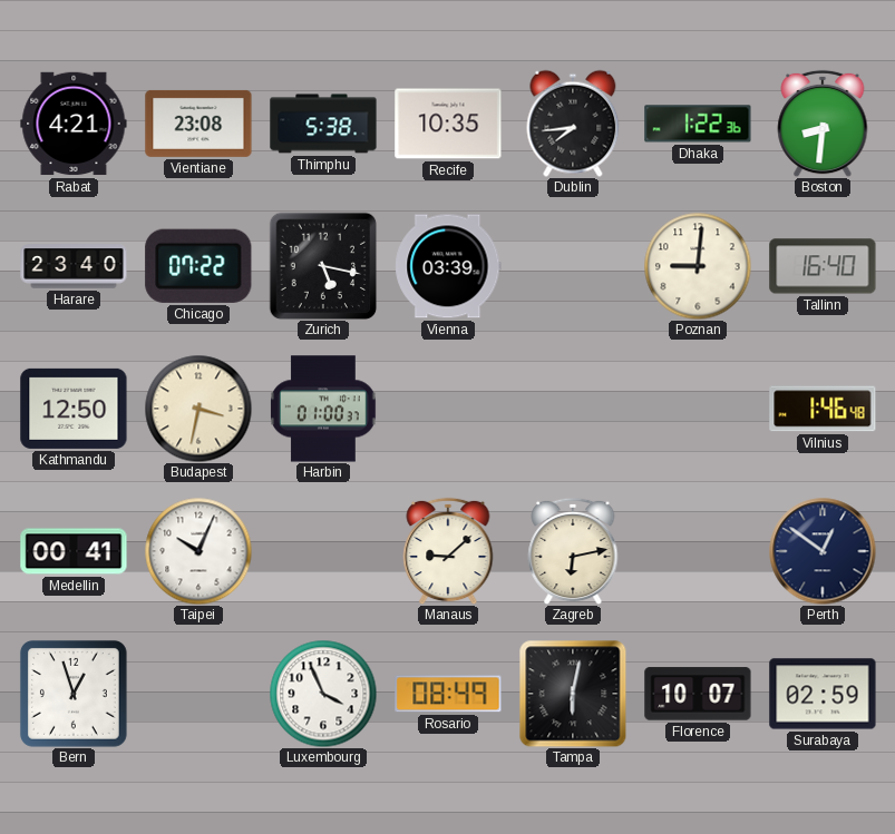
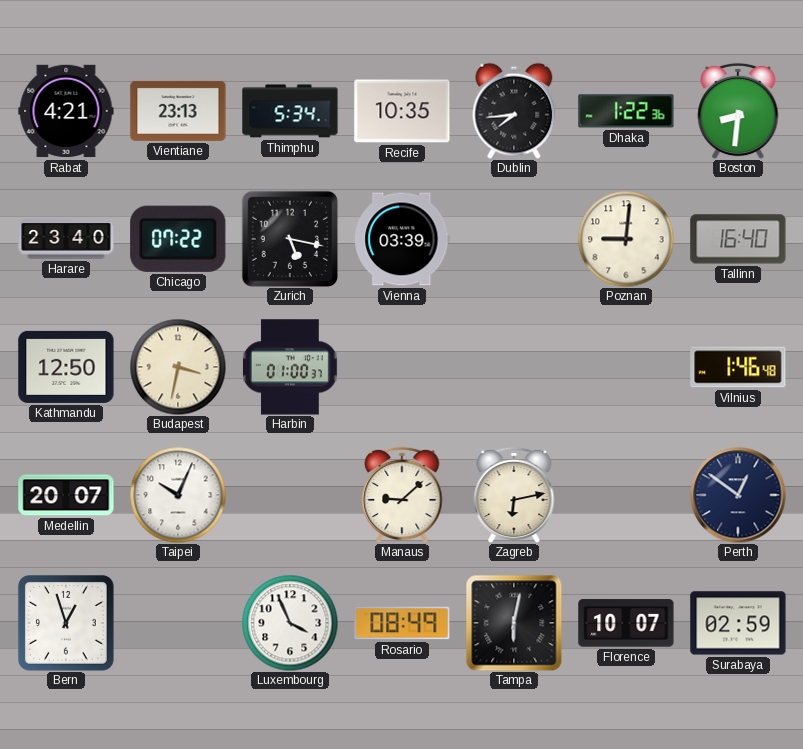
Vientiane: 23:08 -> 23:13
Thimphu: 5:38 -> 5:34
Medellin: 00:41 -> 20:07
